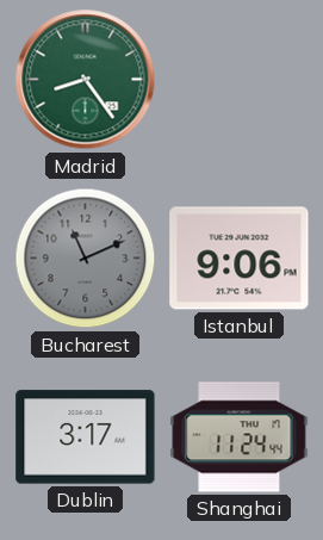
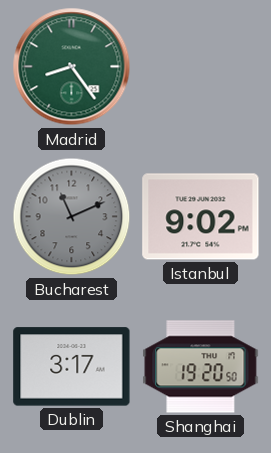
Istanbul: 9:06 -> 9:02
Shanghai: 11:24 -> 19:20
